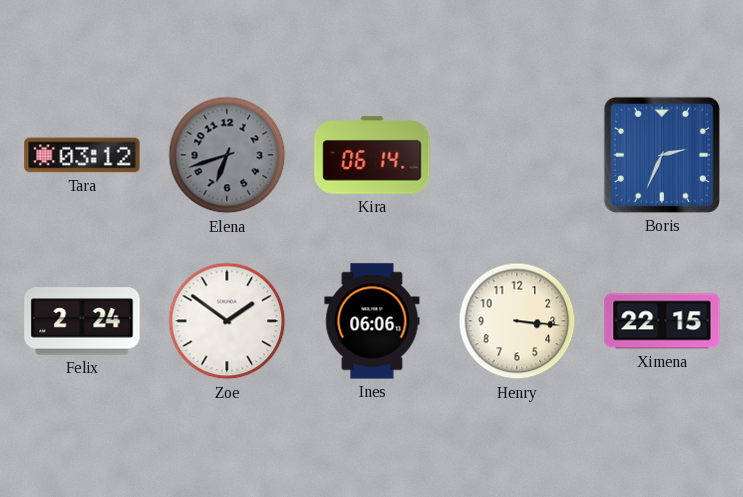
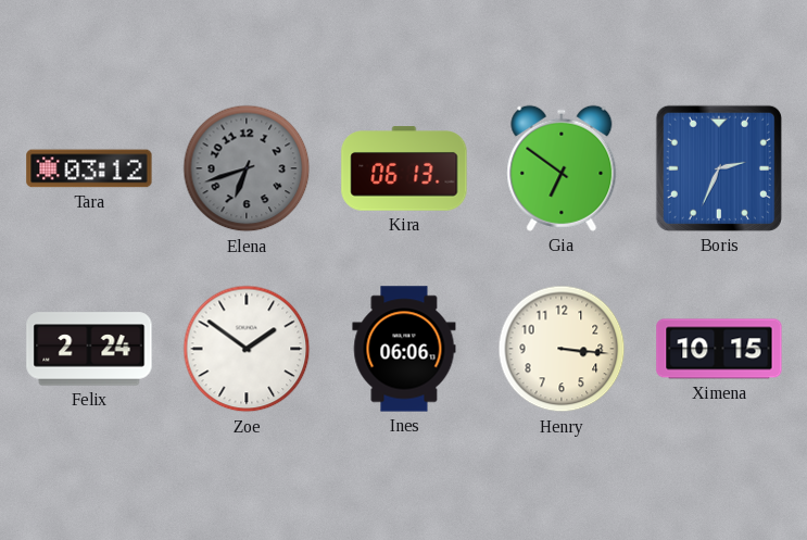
Kira: 06:14 -> 06:13
Gia: none -> 6:51
Ximena: 22:15 -> 10:15
